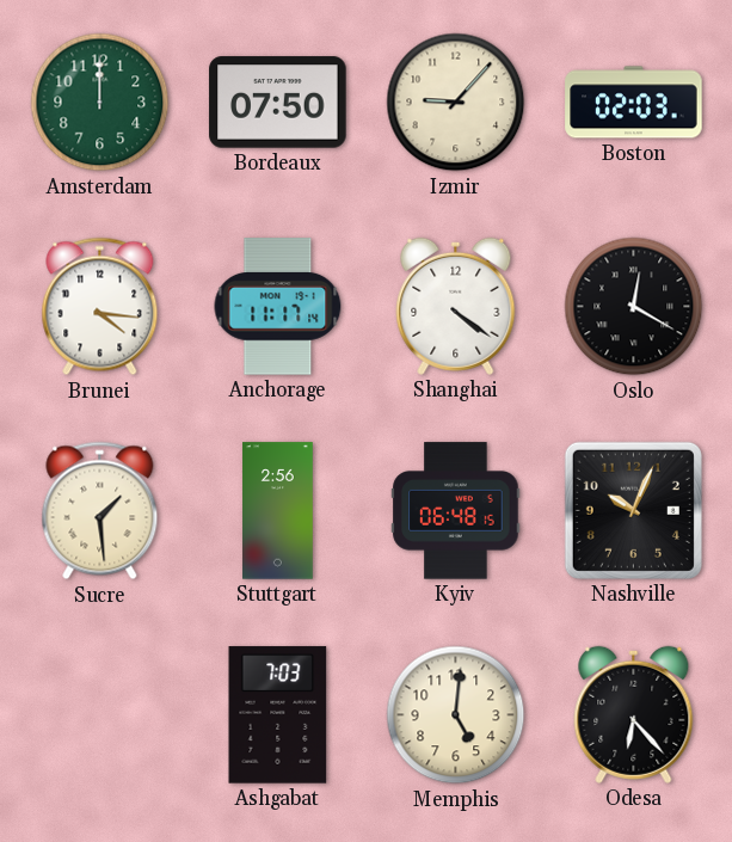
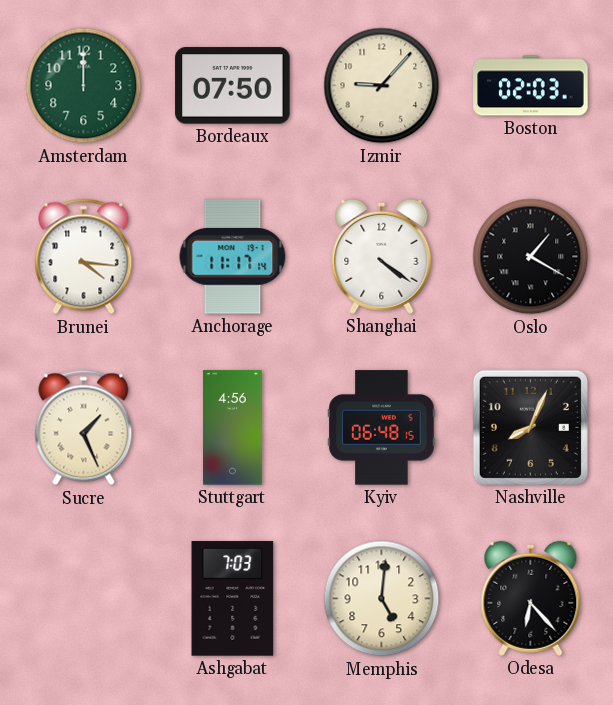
Oslo: 12:20 -> 1:20
Sucre: 1:29 -> 1:26
Stuttgart: 2:56 -> 4:56
Nashville: 10:04 -> 8:04
